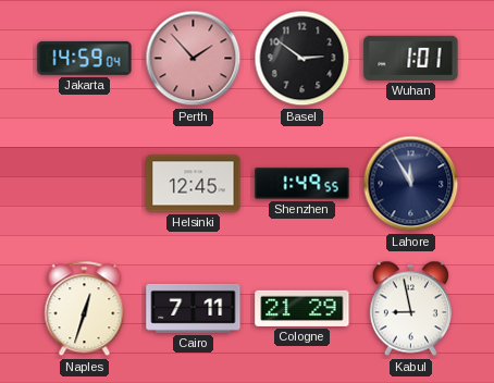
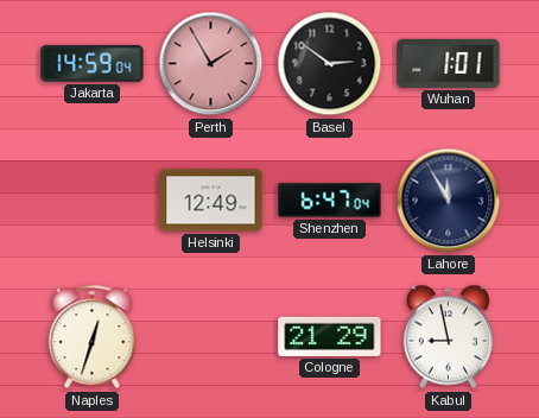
Perth: 1:53 -> 1:55
Helsinki: 12:45 -> 12:49
Shenzhen: 1:49 -> 6:47
Cairo: 7:11 -> none
